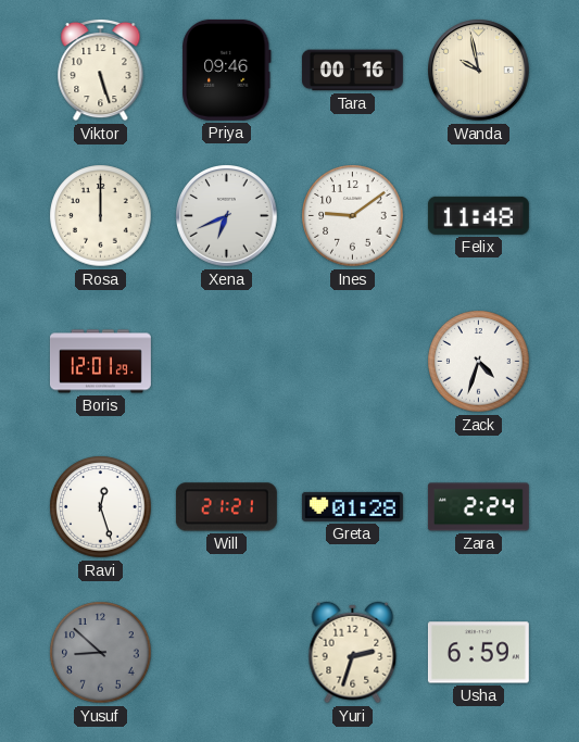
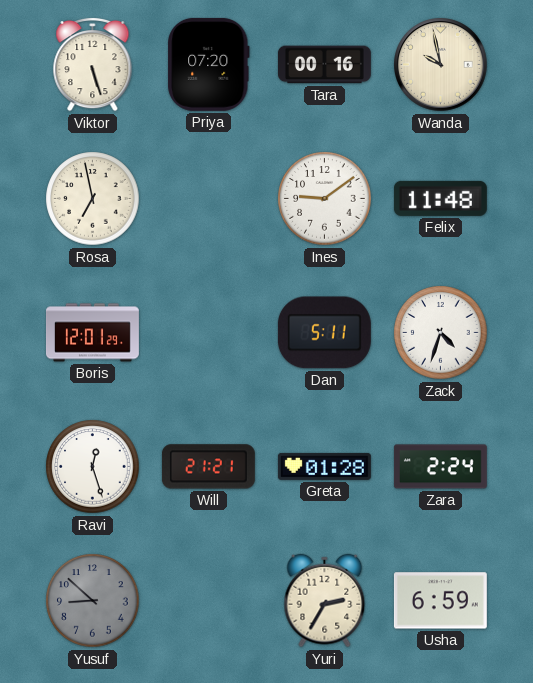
Priya: 09:46 -> 07:20
Rosa: 12:00 -> 6:58
Xena: 6:41 -> none
Dan: none -> 5:11
Yuri: 2:33 -> 2:35
